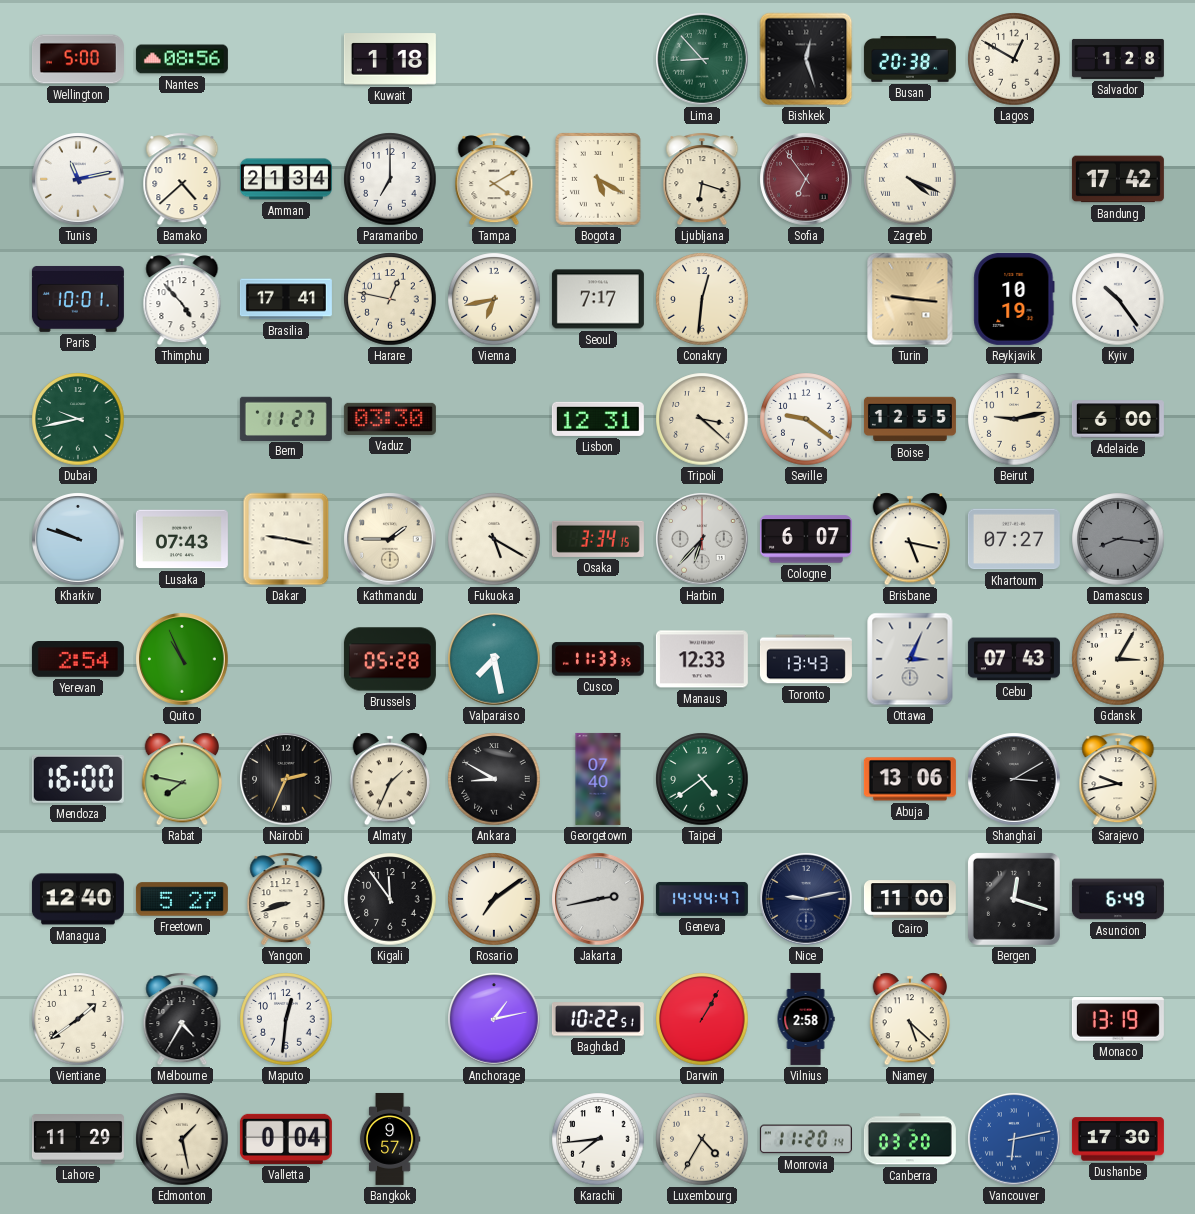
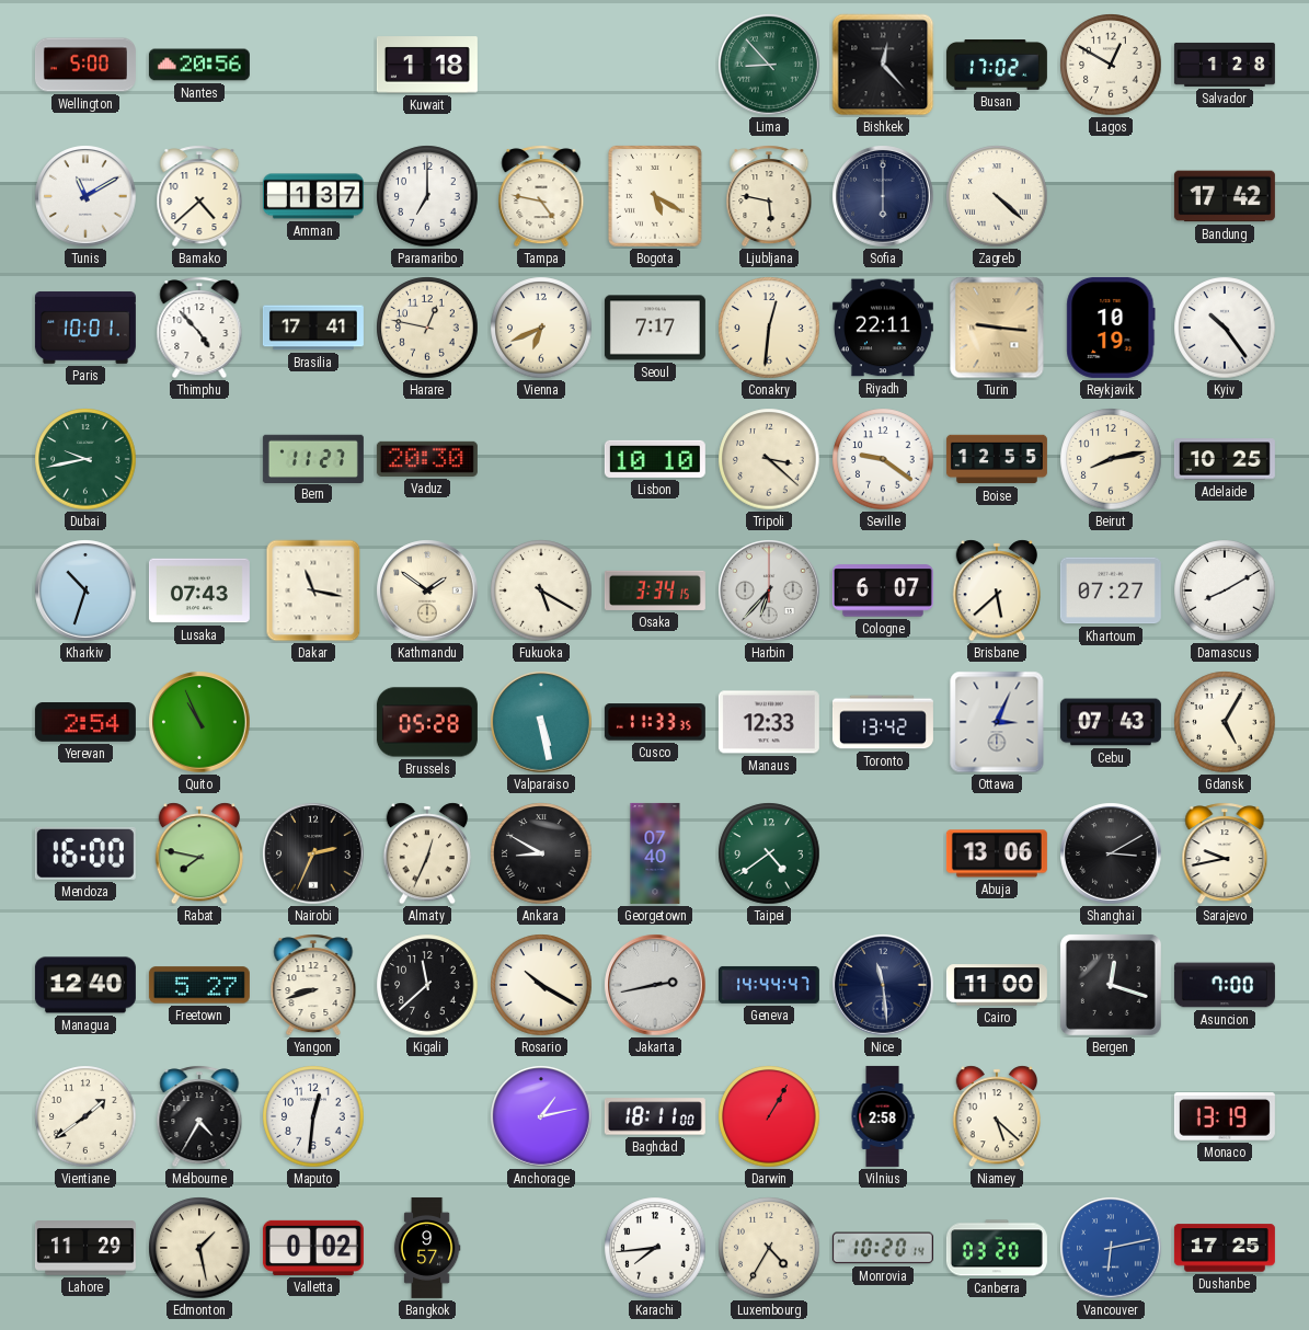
Nantes: 08:56 -> 20:56
Bishkek: 12:27 -> 12:23
Busan: 20:38 -> 17:02
Tunis: 11:13 -> 11:10
Amman: 21:34 -> 1:37
Tampa: 4:10 -> 4:47
Ljubljana: 6:18 -> 5:47
Sofia: 6:54 -> 6:00
Sofia dial: burgundy -> navy
Zagreb: 4:19 -> 4:22
Vienna: 6:43 -> 6:41
Riyadh: none -> 22:11
Vaduz: 03:30 -> 20:30
Lisbon: 12:31 -> 10:10
Beirut: 9:13 -> 8:13
Adelaide: 6:00 -> 10:25
Kharkiv: 9:48 -> 10:33
Dakar: 9:17 -> 11:17
Kathmandu: 1:45 -> 1:51
Brisbane: 5:17 -> 5:38
Damascus: 8:16 -> 8:10
Damascus dial: grey -> white
Valparaiso: 7:28 -> 5:28
Toronto: 13:43 -> 13:42
Gdansk: 3:05 -> 5:05
Almaty: 1:34 -> 12:34
Kigali: 11:54 -> 11:38
Rosario: 7:09 -> 10:20
Nice: 9:13 -> 11:29
Asuncion: 6:49 -> 7:00
Baghdad: 10:22 -> 18:11
Valletta: 0:04 -> 0:02
Monrovia: 11:20 -> 10:20
Dushanbe: 17:30 -> 17:25
